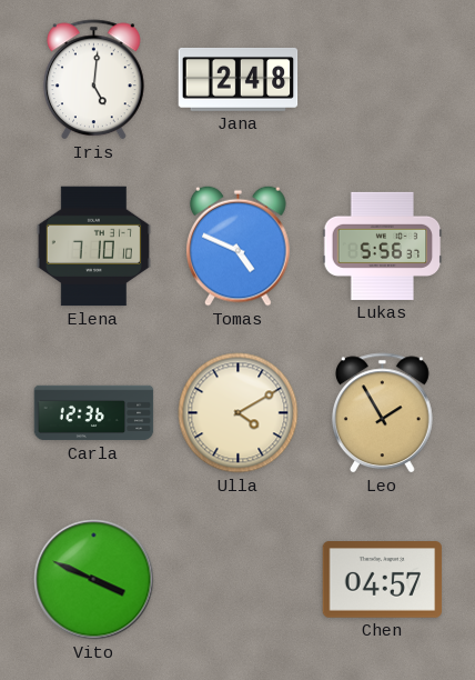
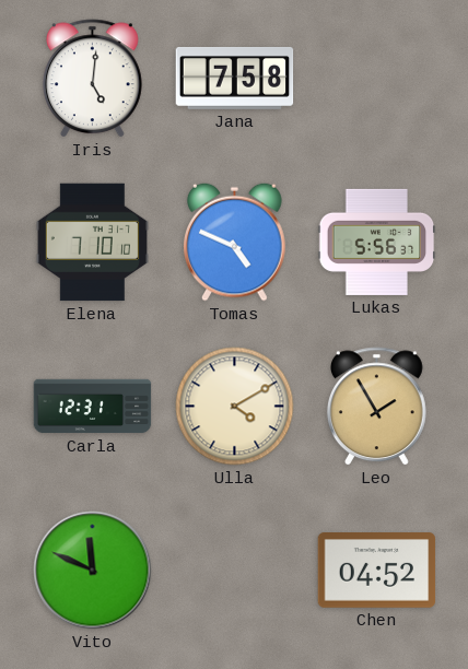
Jana: 2:48 -> 7:58
Carla: 12:36 -> 12:31
Vito: 3:49 -> 11:49
Chen: 04:57 -> 04:52
